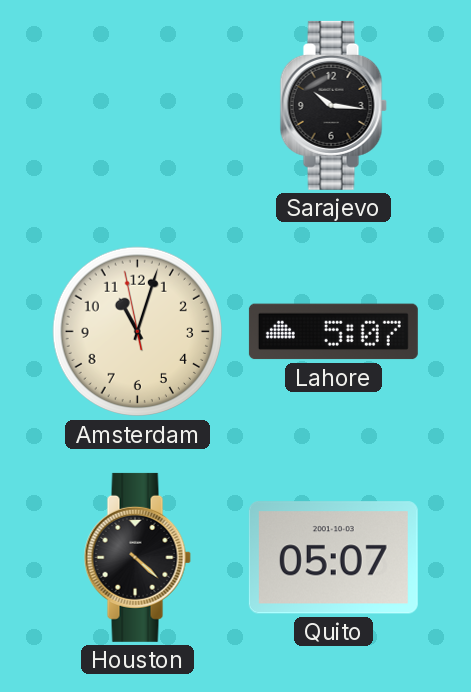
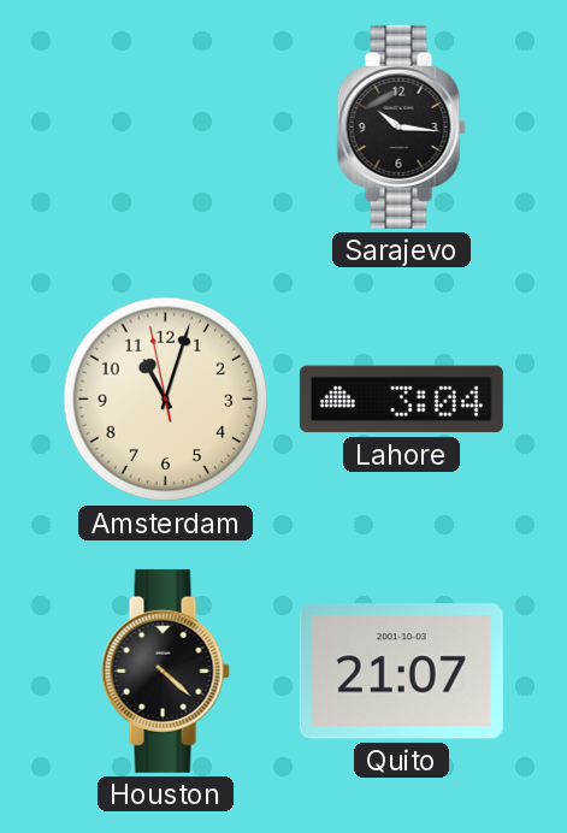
Lahore: 5:07 -> 3:04
Quito: 05:07 -> 21:07
